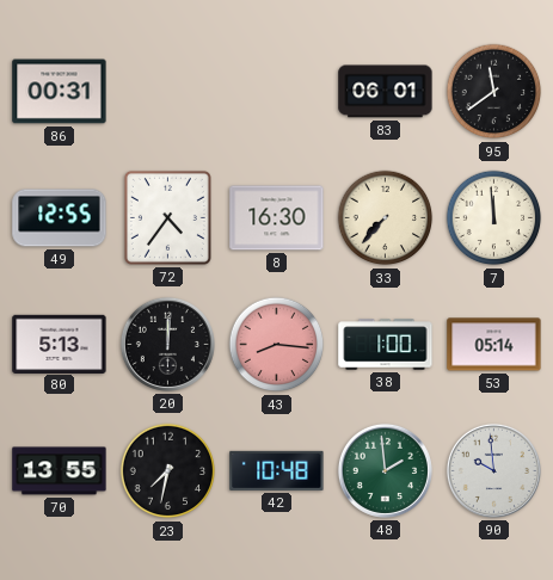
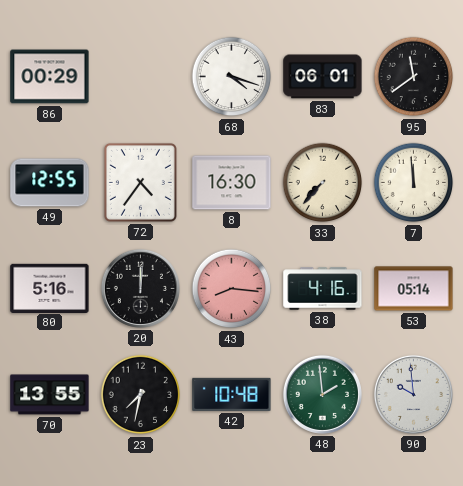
86: 00:31 -> 00:29
68: none -> 4:18
80: 5:13 -> 5:16
38: 1:00 -> 4:16
